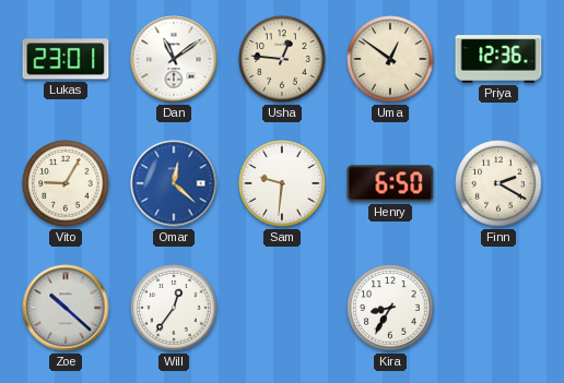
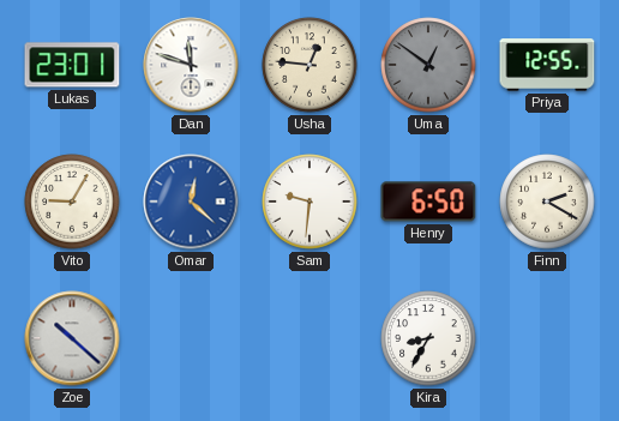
Dan: 11:09 -> 11:48
Uma dial: cream -> grey
Priya: 12:36 -> 12:55
Will: 12:36 -> none
